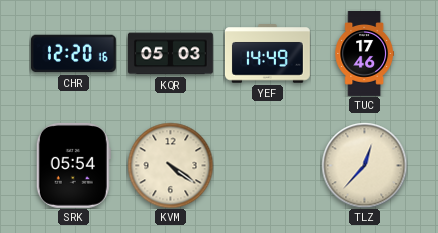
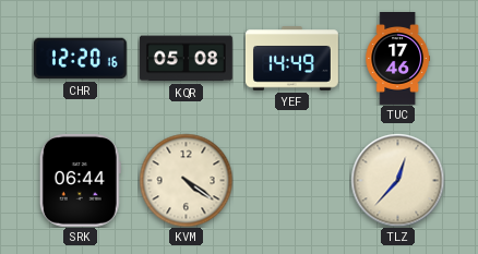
KQR: 05:03 -> 05:08
SRK: 05:54 -> 06:44
